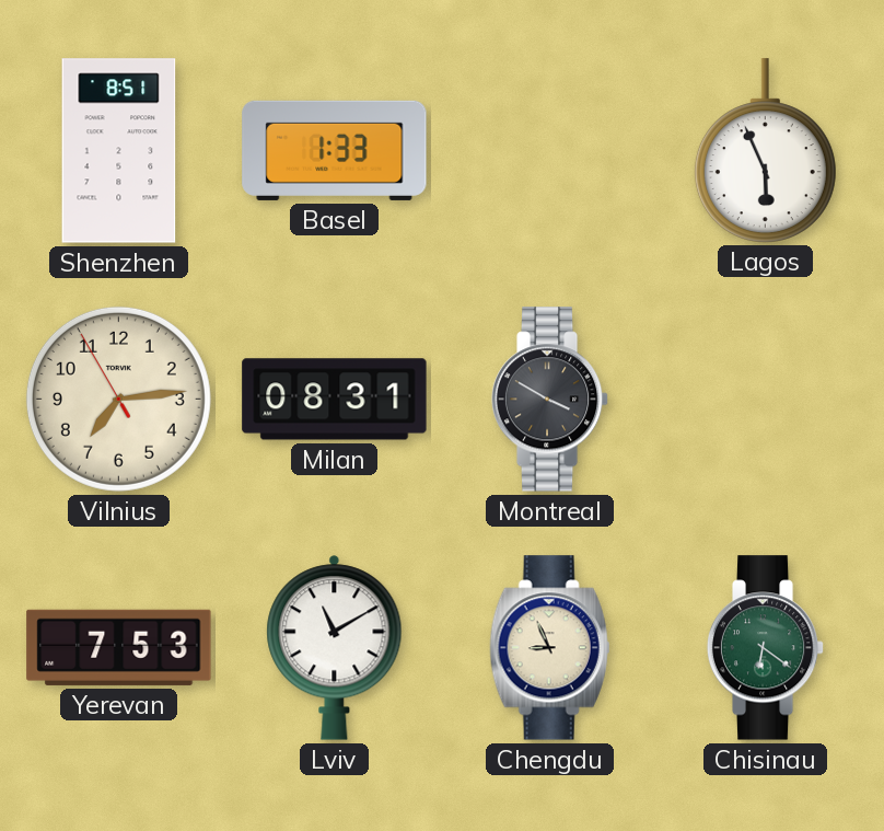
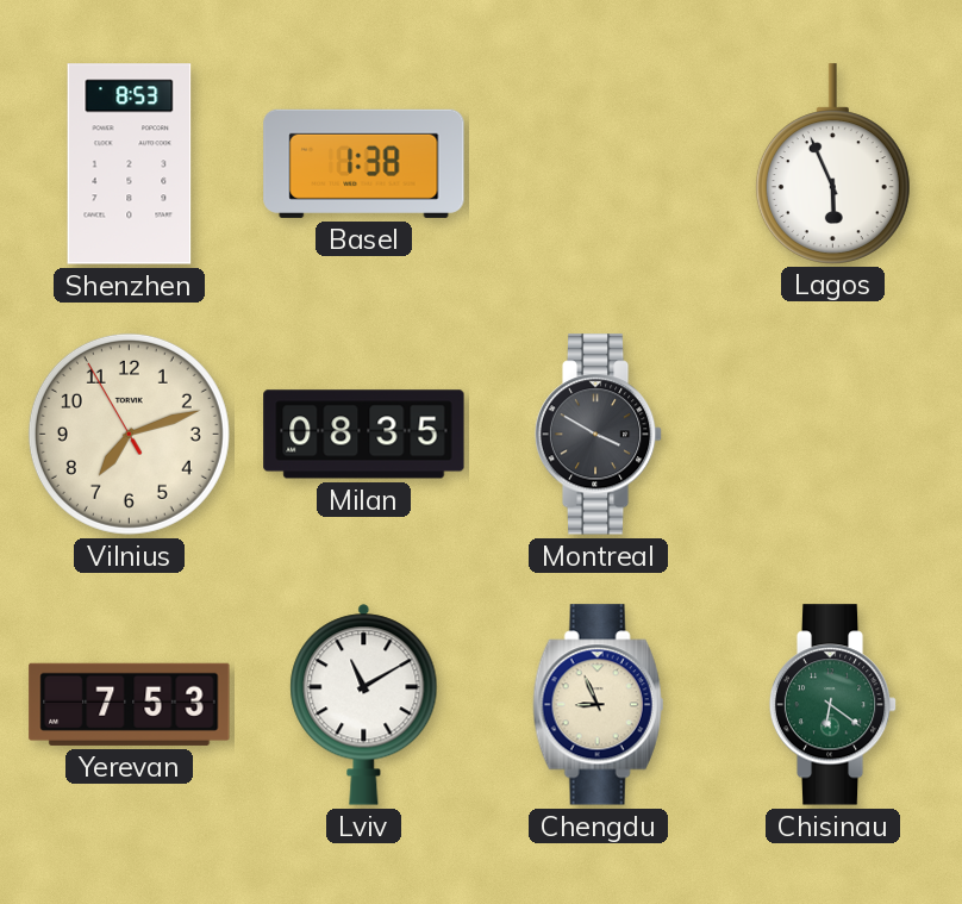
Shenzhen: 8:51 -> 8:53
Basel: 1:33 -> 1:38
Vilnius: 7:13 -> 7:11
Milan: 08:31 -> 08:35
